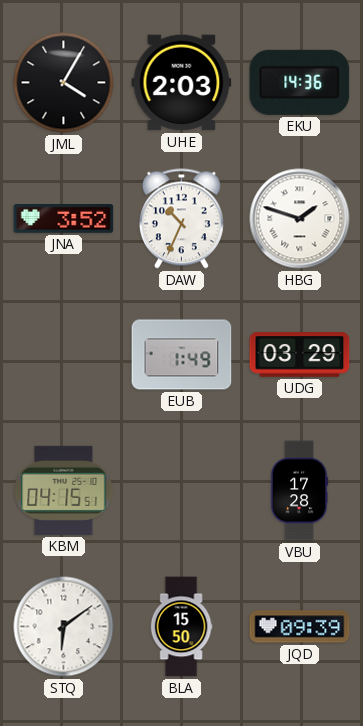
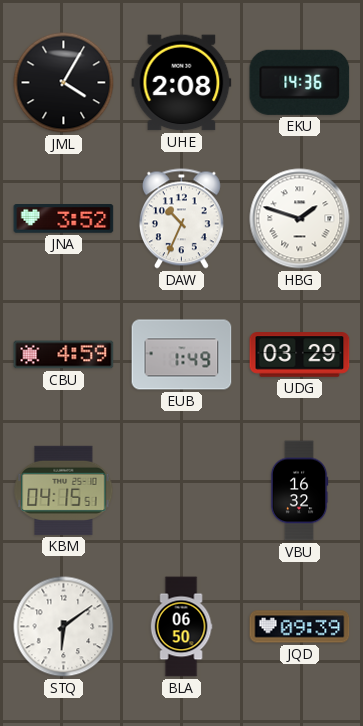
UHE: 2:03 -> 2:08
CBU: none -> 4:59
VBU: 17:28 -> 16:32
BLA: 15:50 -> 06:50
